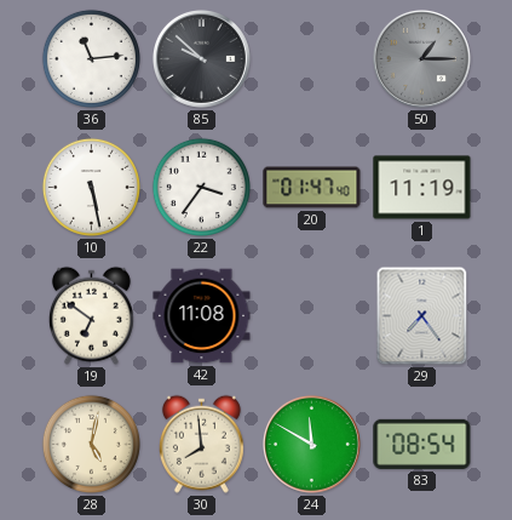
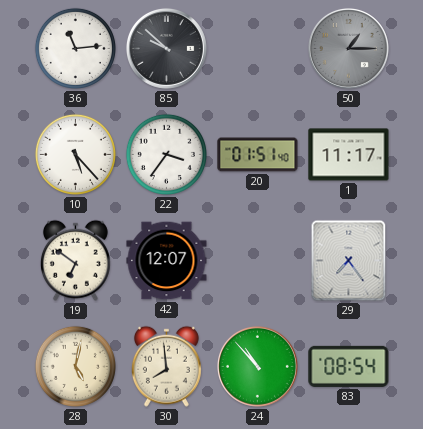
10: 5:28 -> 5:23
20: 01:47 -> 01:51
1: 11:19 -> 11:17
42: 11:08 -> 12:07
24: 11:50 -> 10:53
